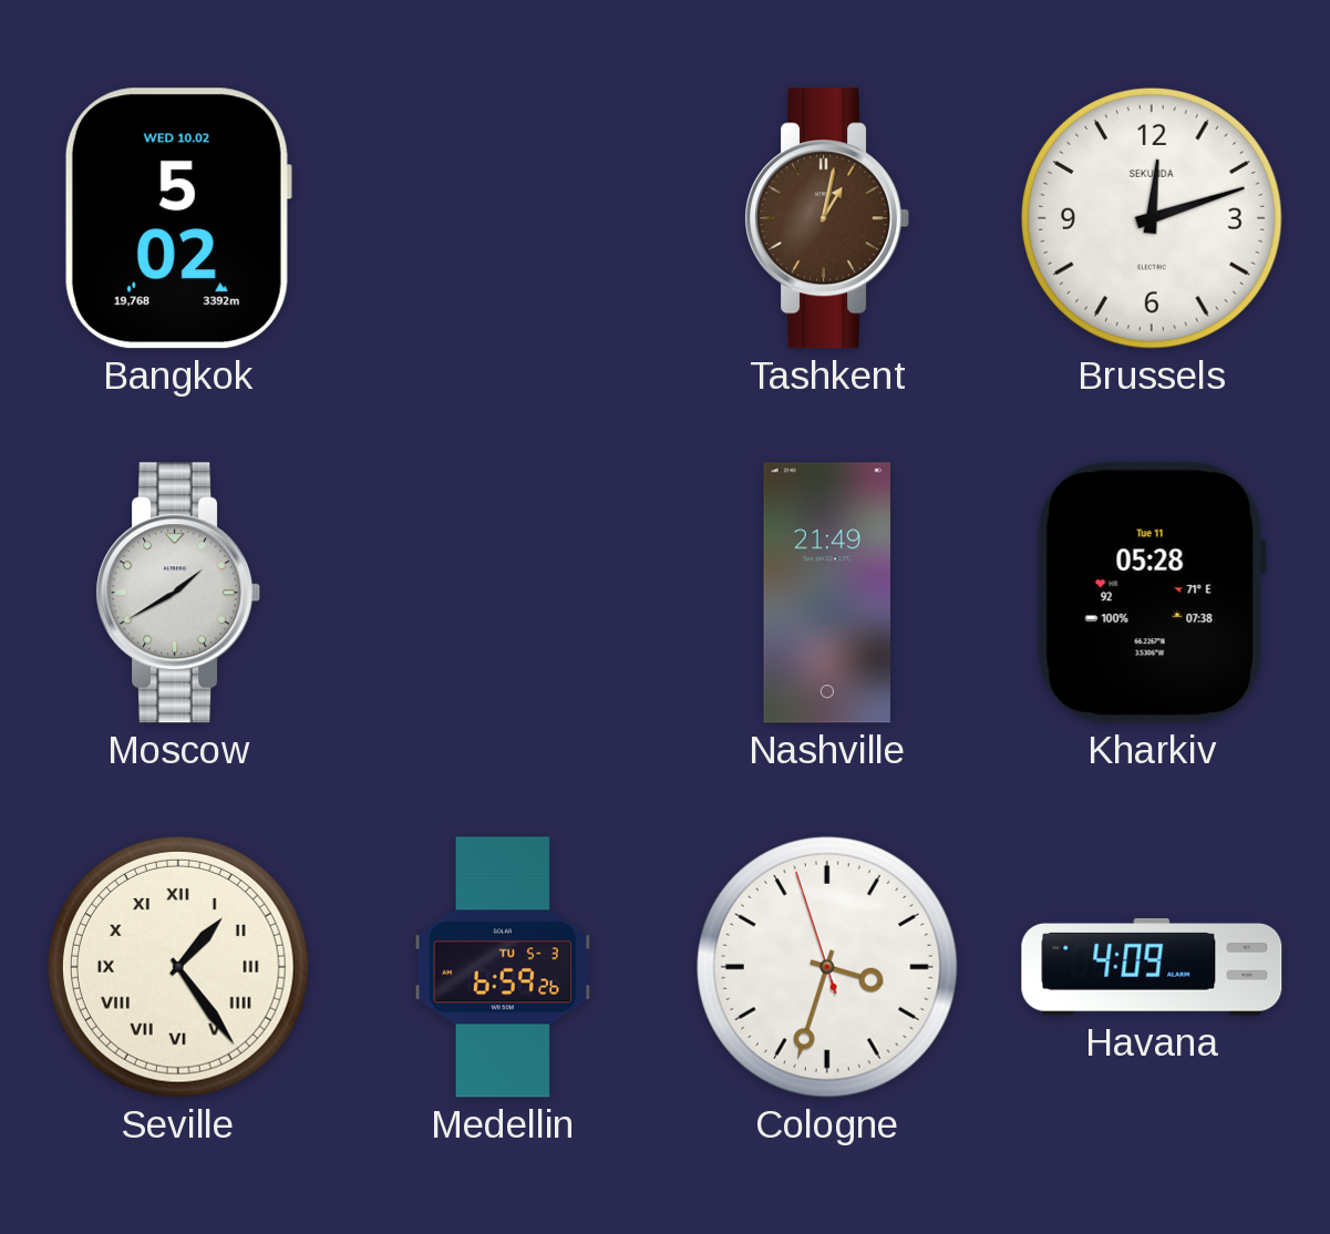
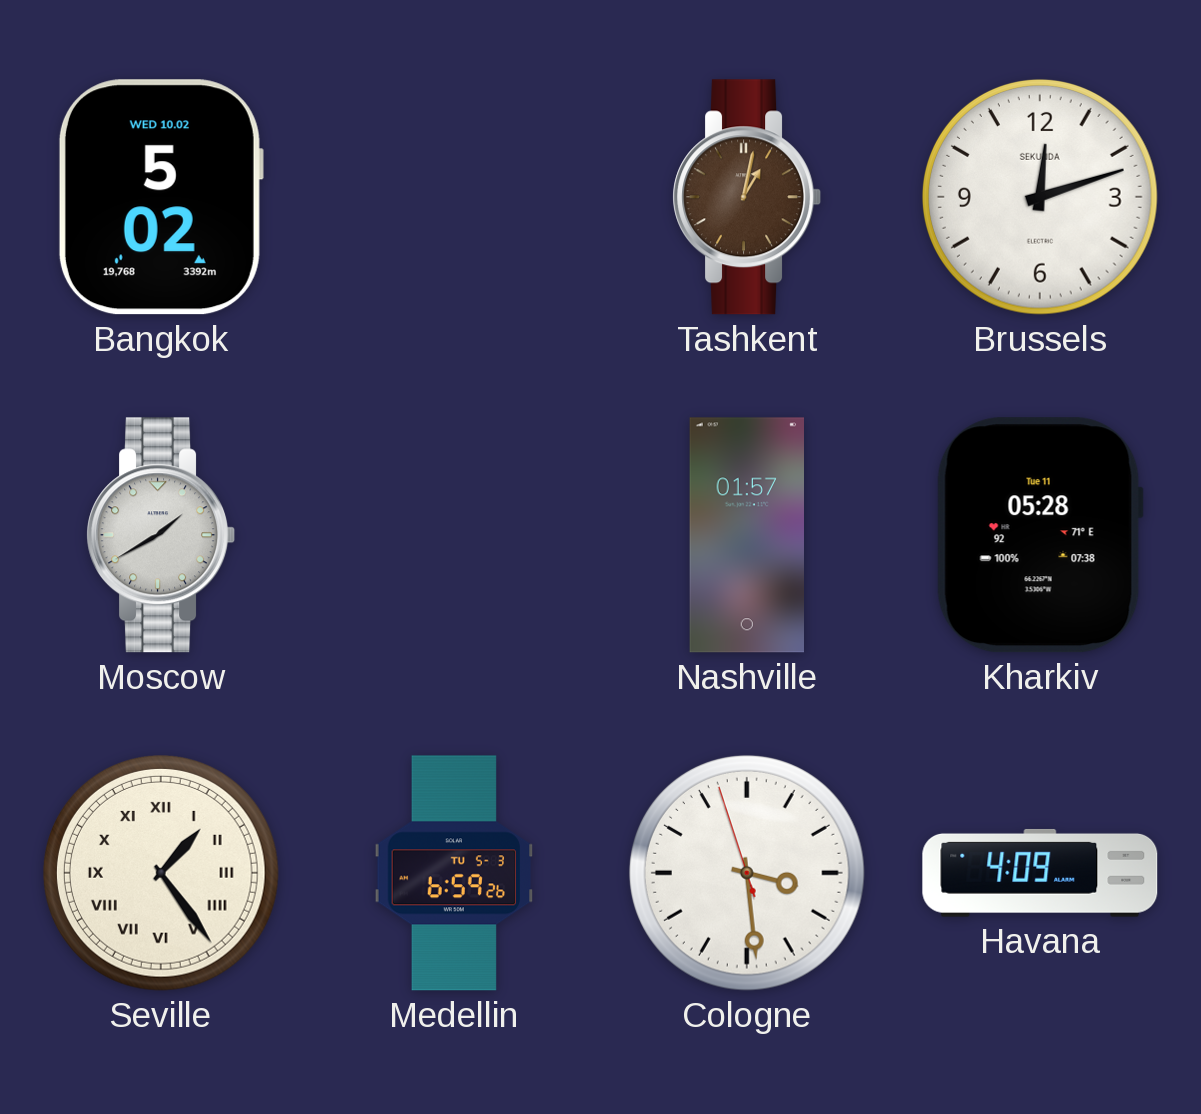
Nashville: 21:49 -> 01:57
Cologne: 3:32 -> 3:28
